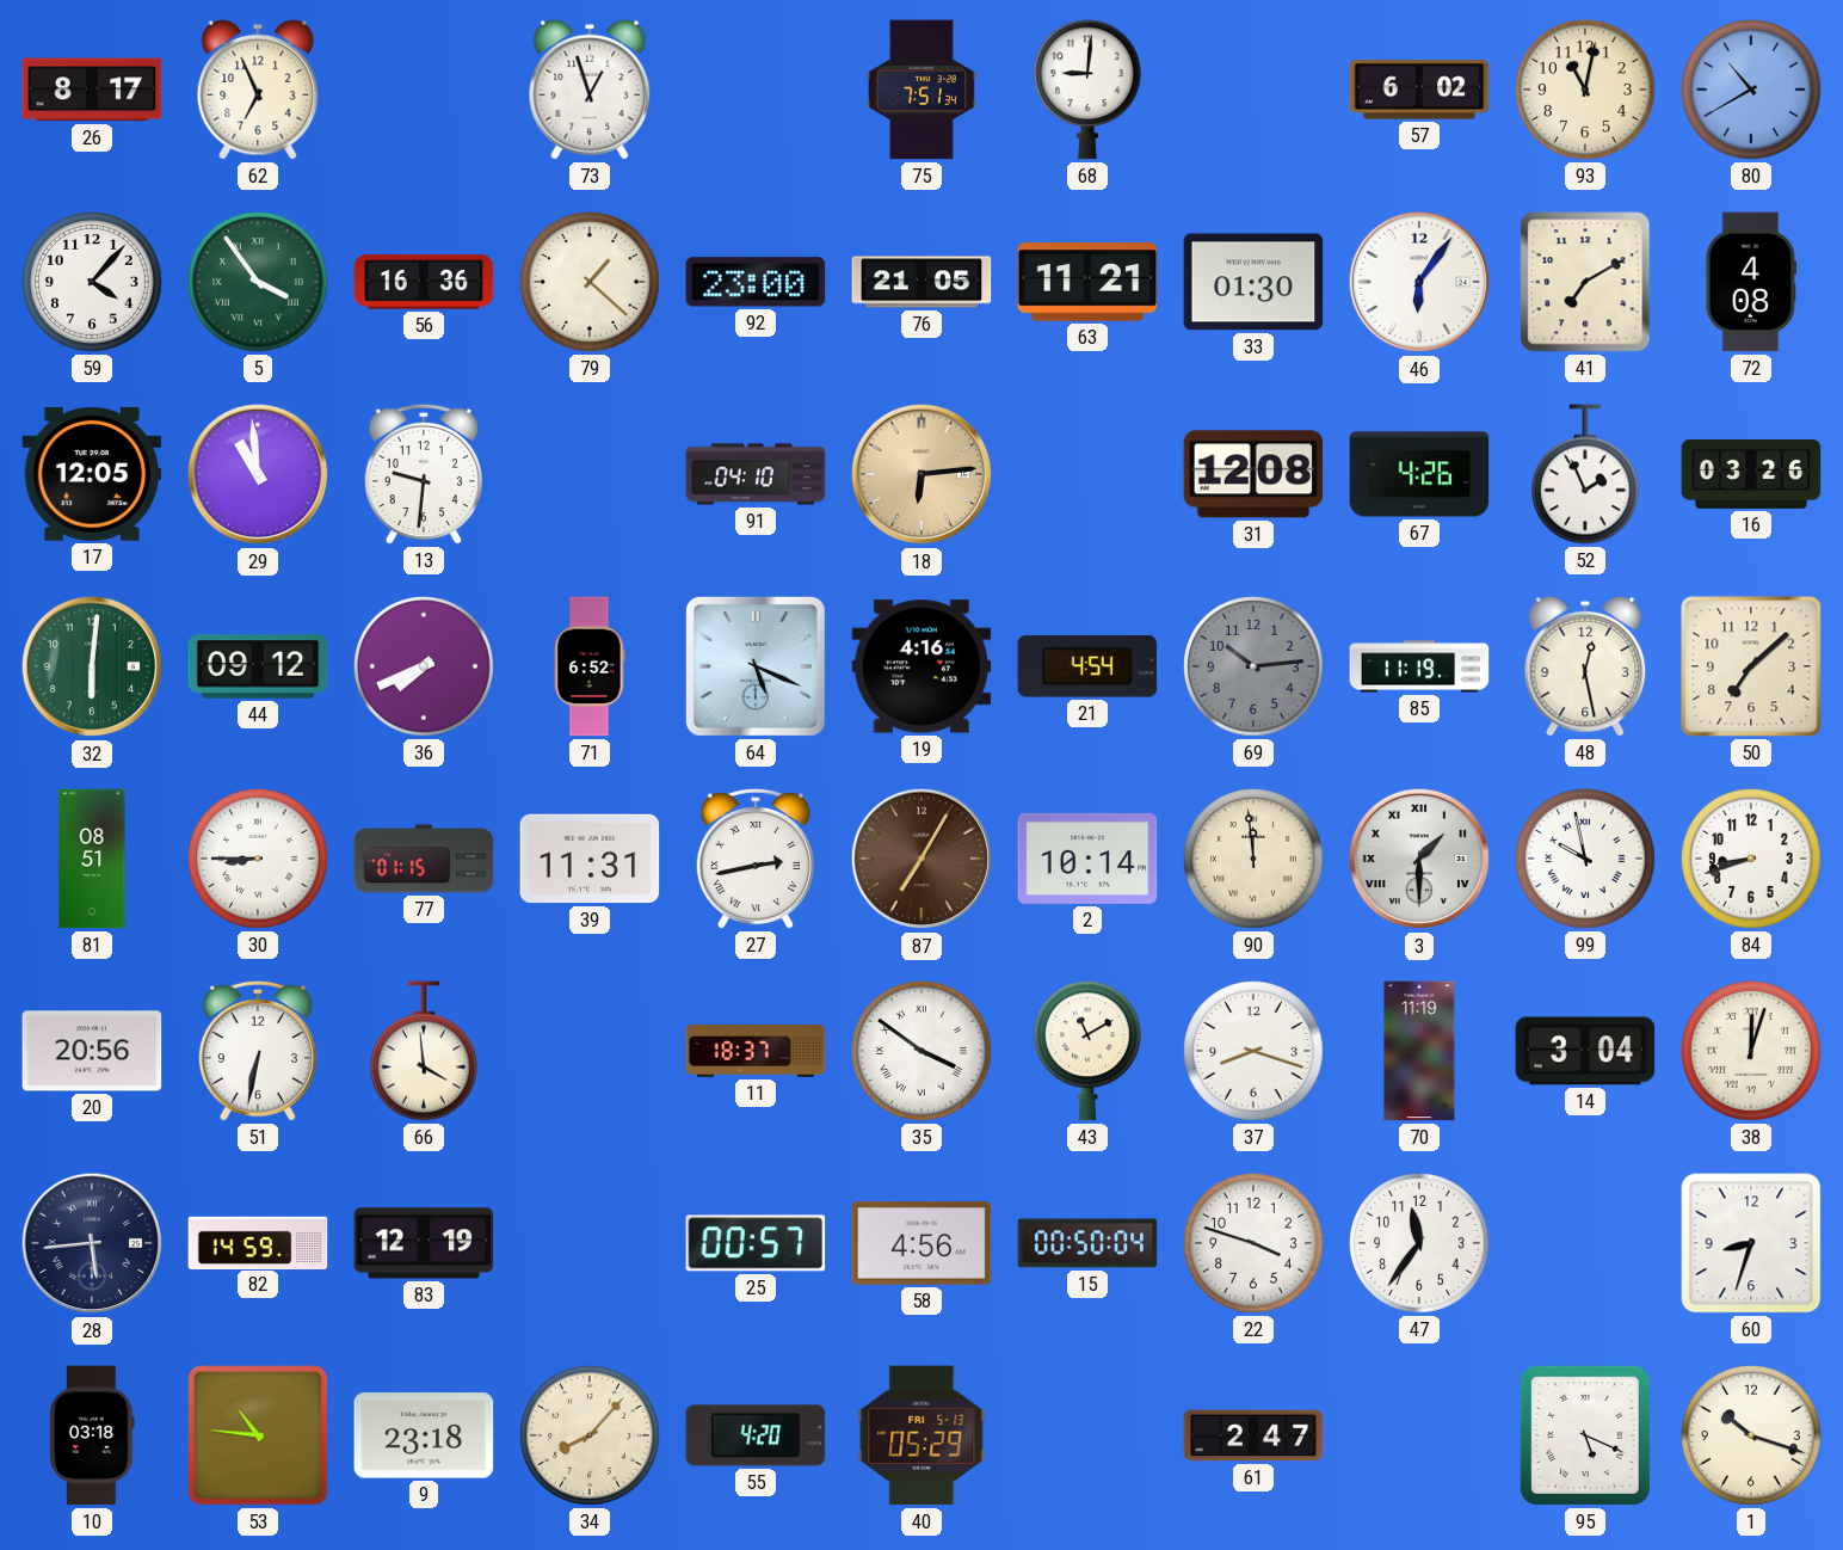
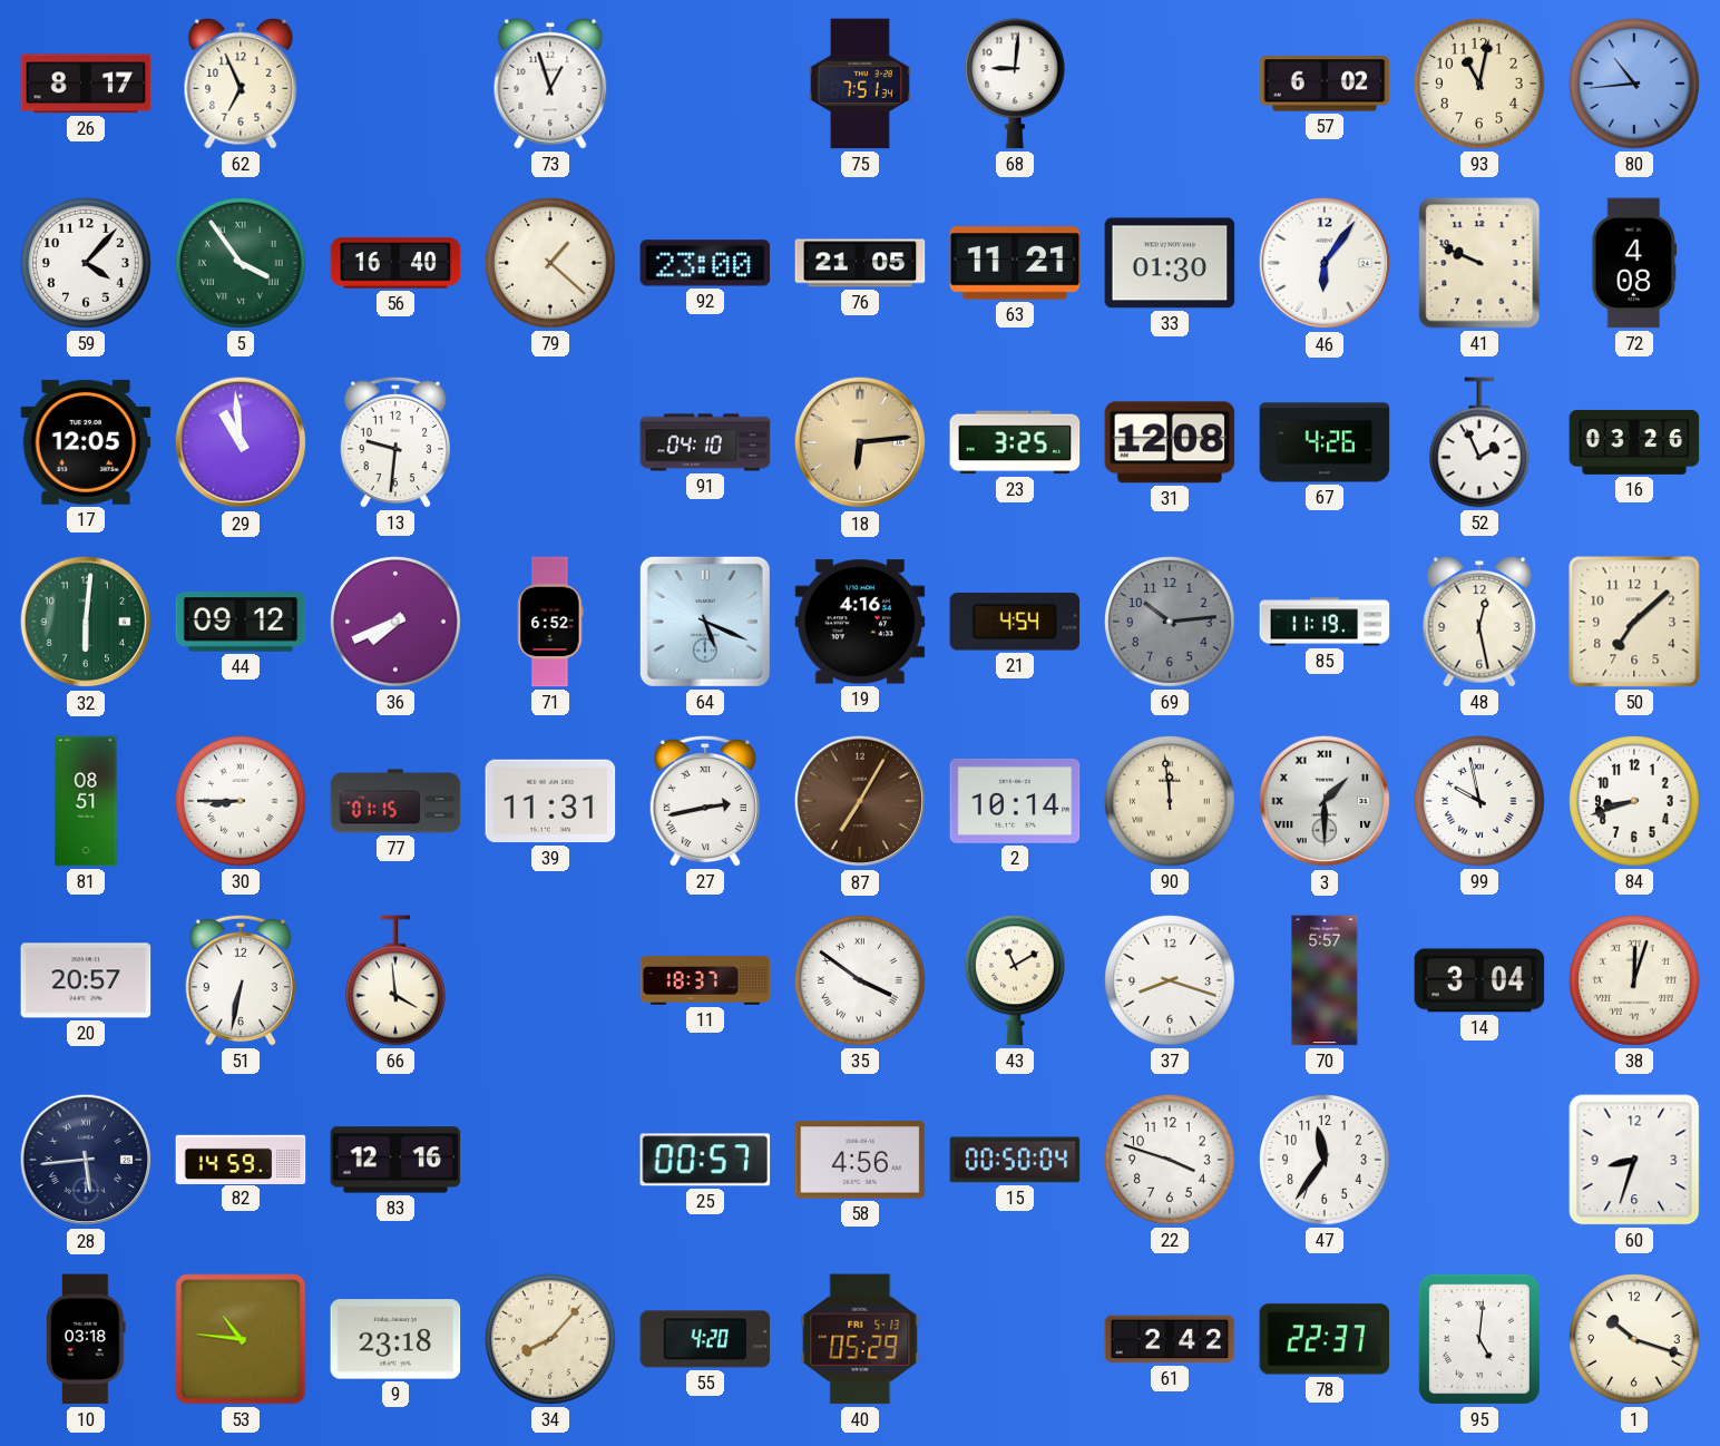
80: 10:40 -> 10:44
56: 16:36 -> 16:40
41: 7:10 -> 9:49
23: none -> 3:25
20: 20:56 -> 20:57
70: 11:19 -> 5:57
83: 12:19 -> 12:16
61: 2:47 -> 2:42
78: none -> 22:37
95: 5:19 -> 5:01
